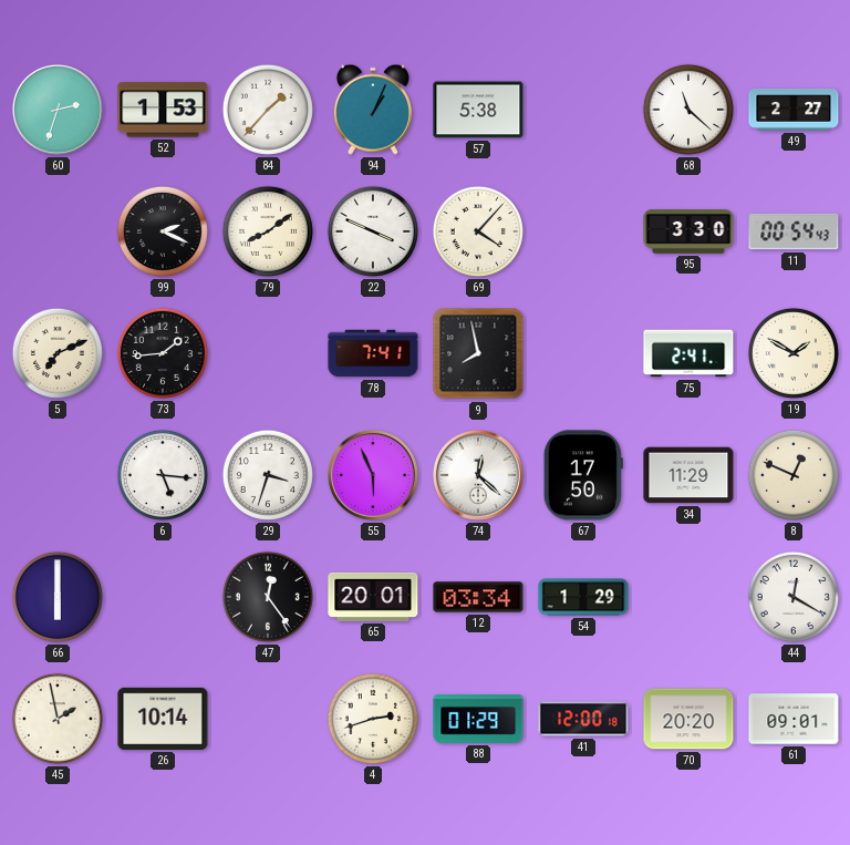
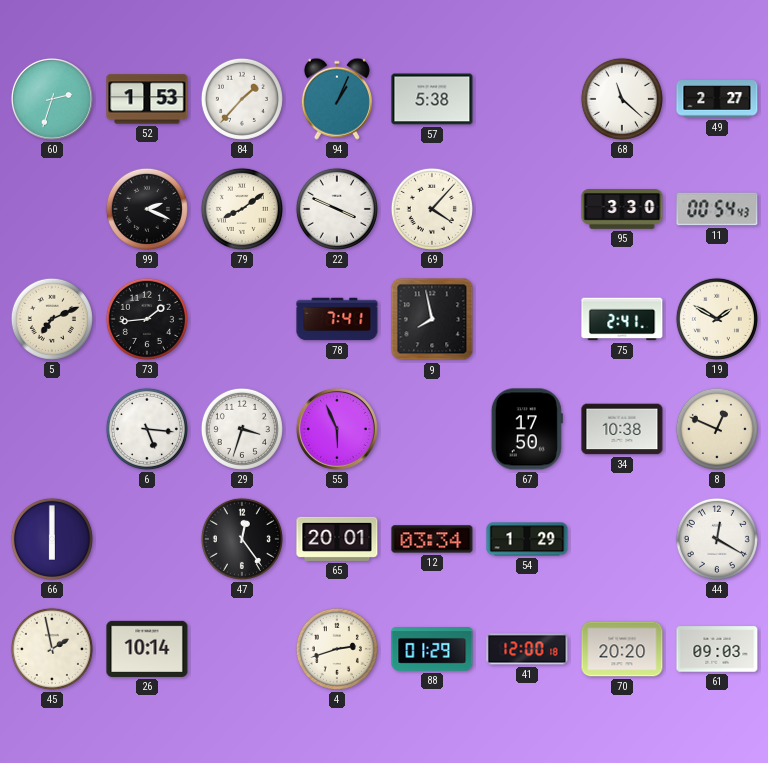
74: 12:22 -> none
34: 11:29 -> 10:38
61: 09:01 -> 09:03
